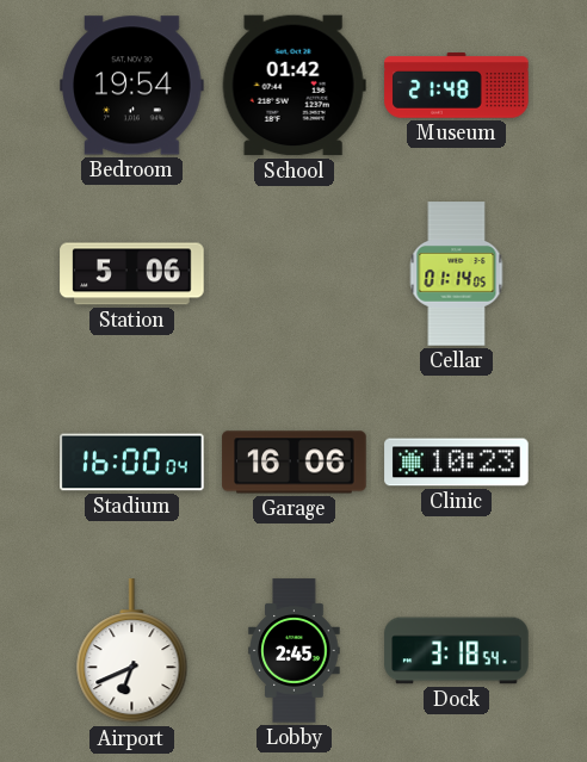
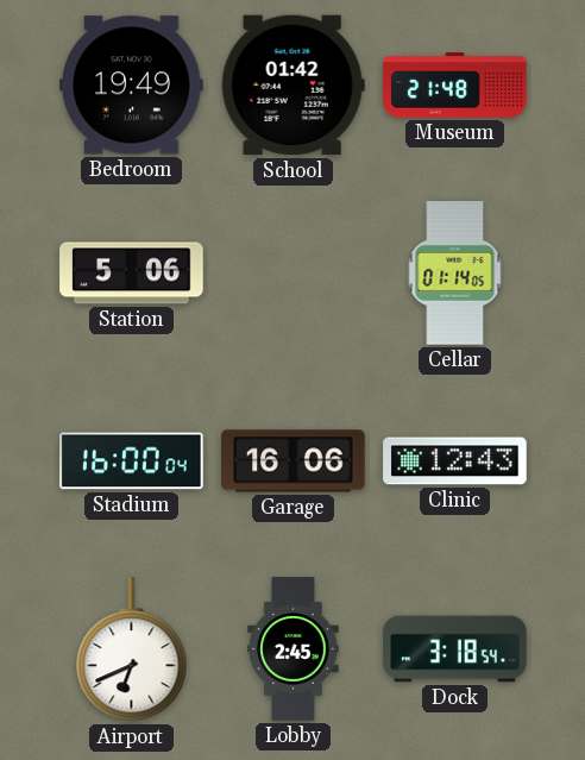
Bedroom: 19:54 -> 19:49
Clinic: 10:23 -> 12:43
